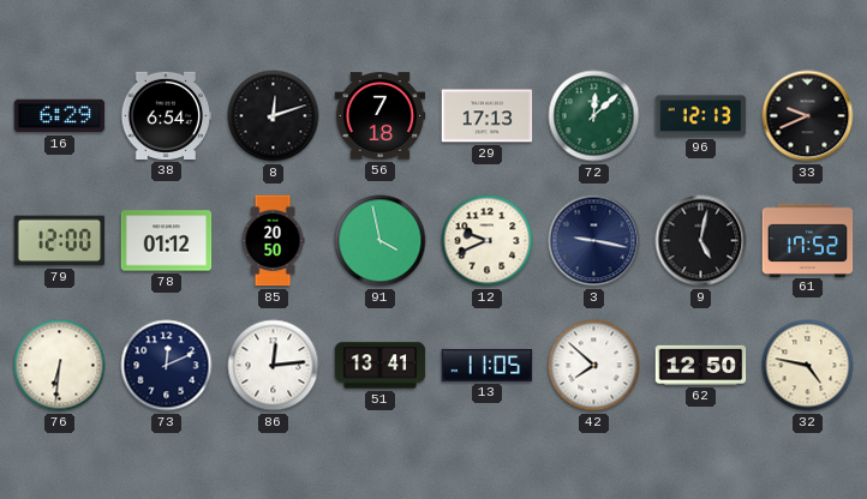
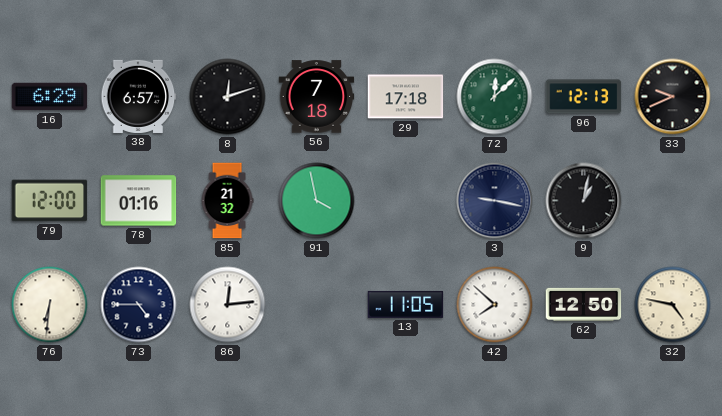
38: 6:54 -> 6:57
29: 17:13 -> 17:18
78: 01:12 -> 01:16
85: 20:50 -> 21:32
12: 9:41 -> none
9: 5:02 -> 1:02
61: 17:52 -> none
73: 12:11 -> 4:45
51: 13:41 -> none
